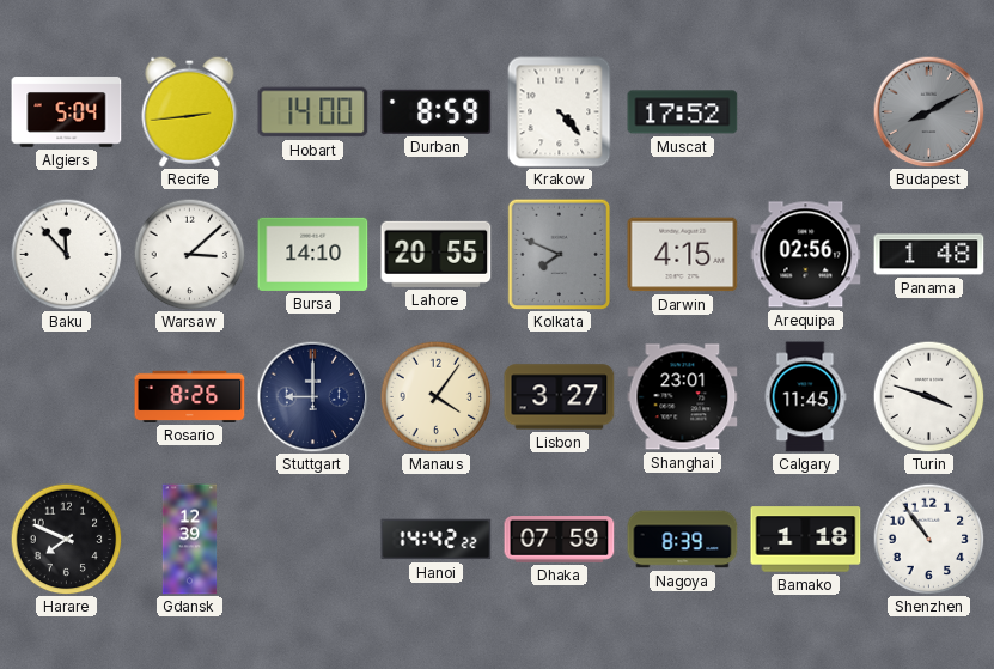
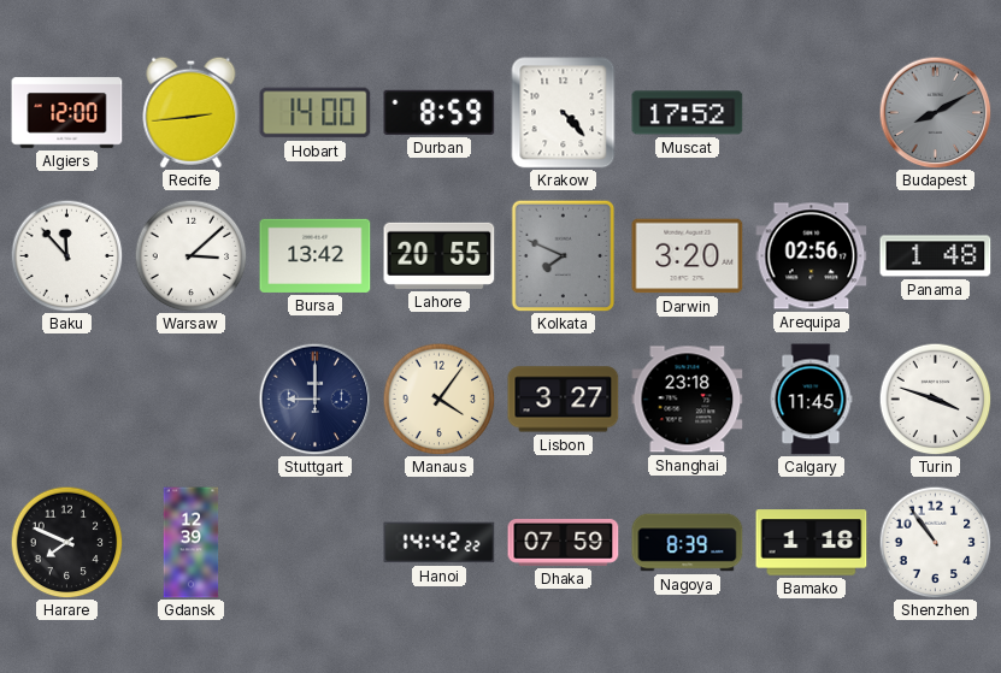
Algiers: 5:04 -> 12:00
Bursa: 14:10 -> 13:42
Darwin: 4:15 -> 3:20
Rosario: 8:26 -> none
Shanghai: 23:01 -> 23:18
